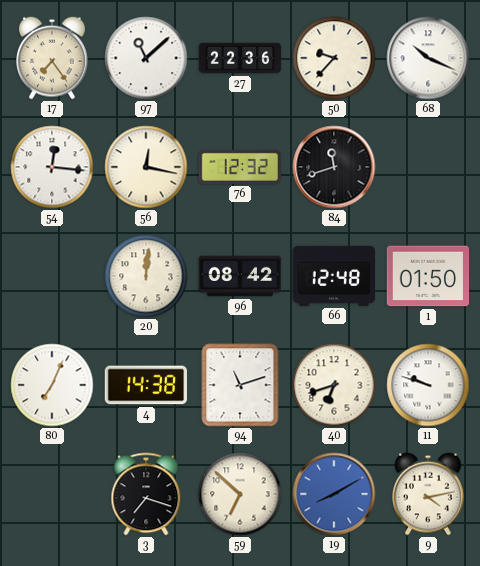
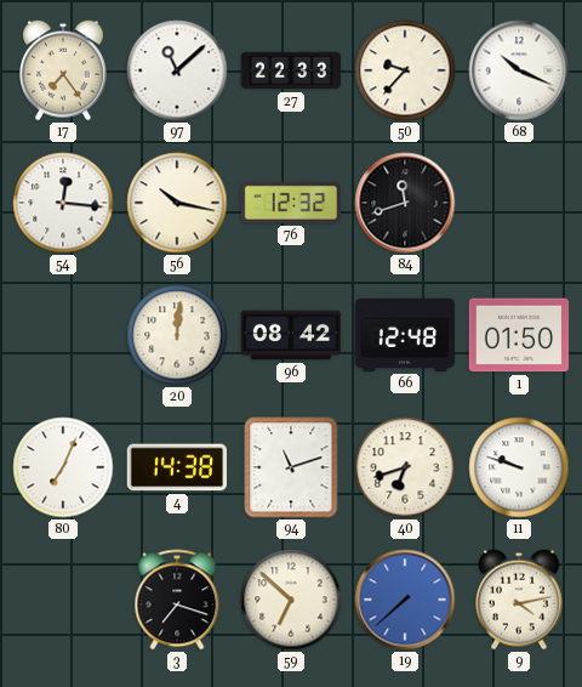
27: 22:36 -> 22:33
56: 12:17 -> 10:17
19: 8:10 -> 7:38
